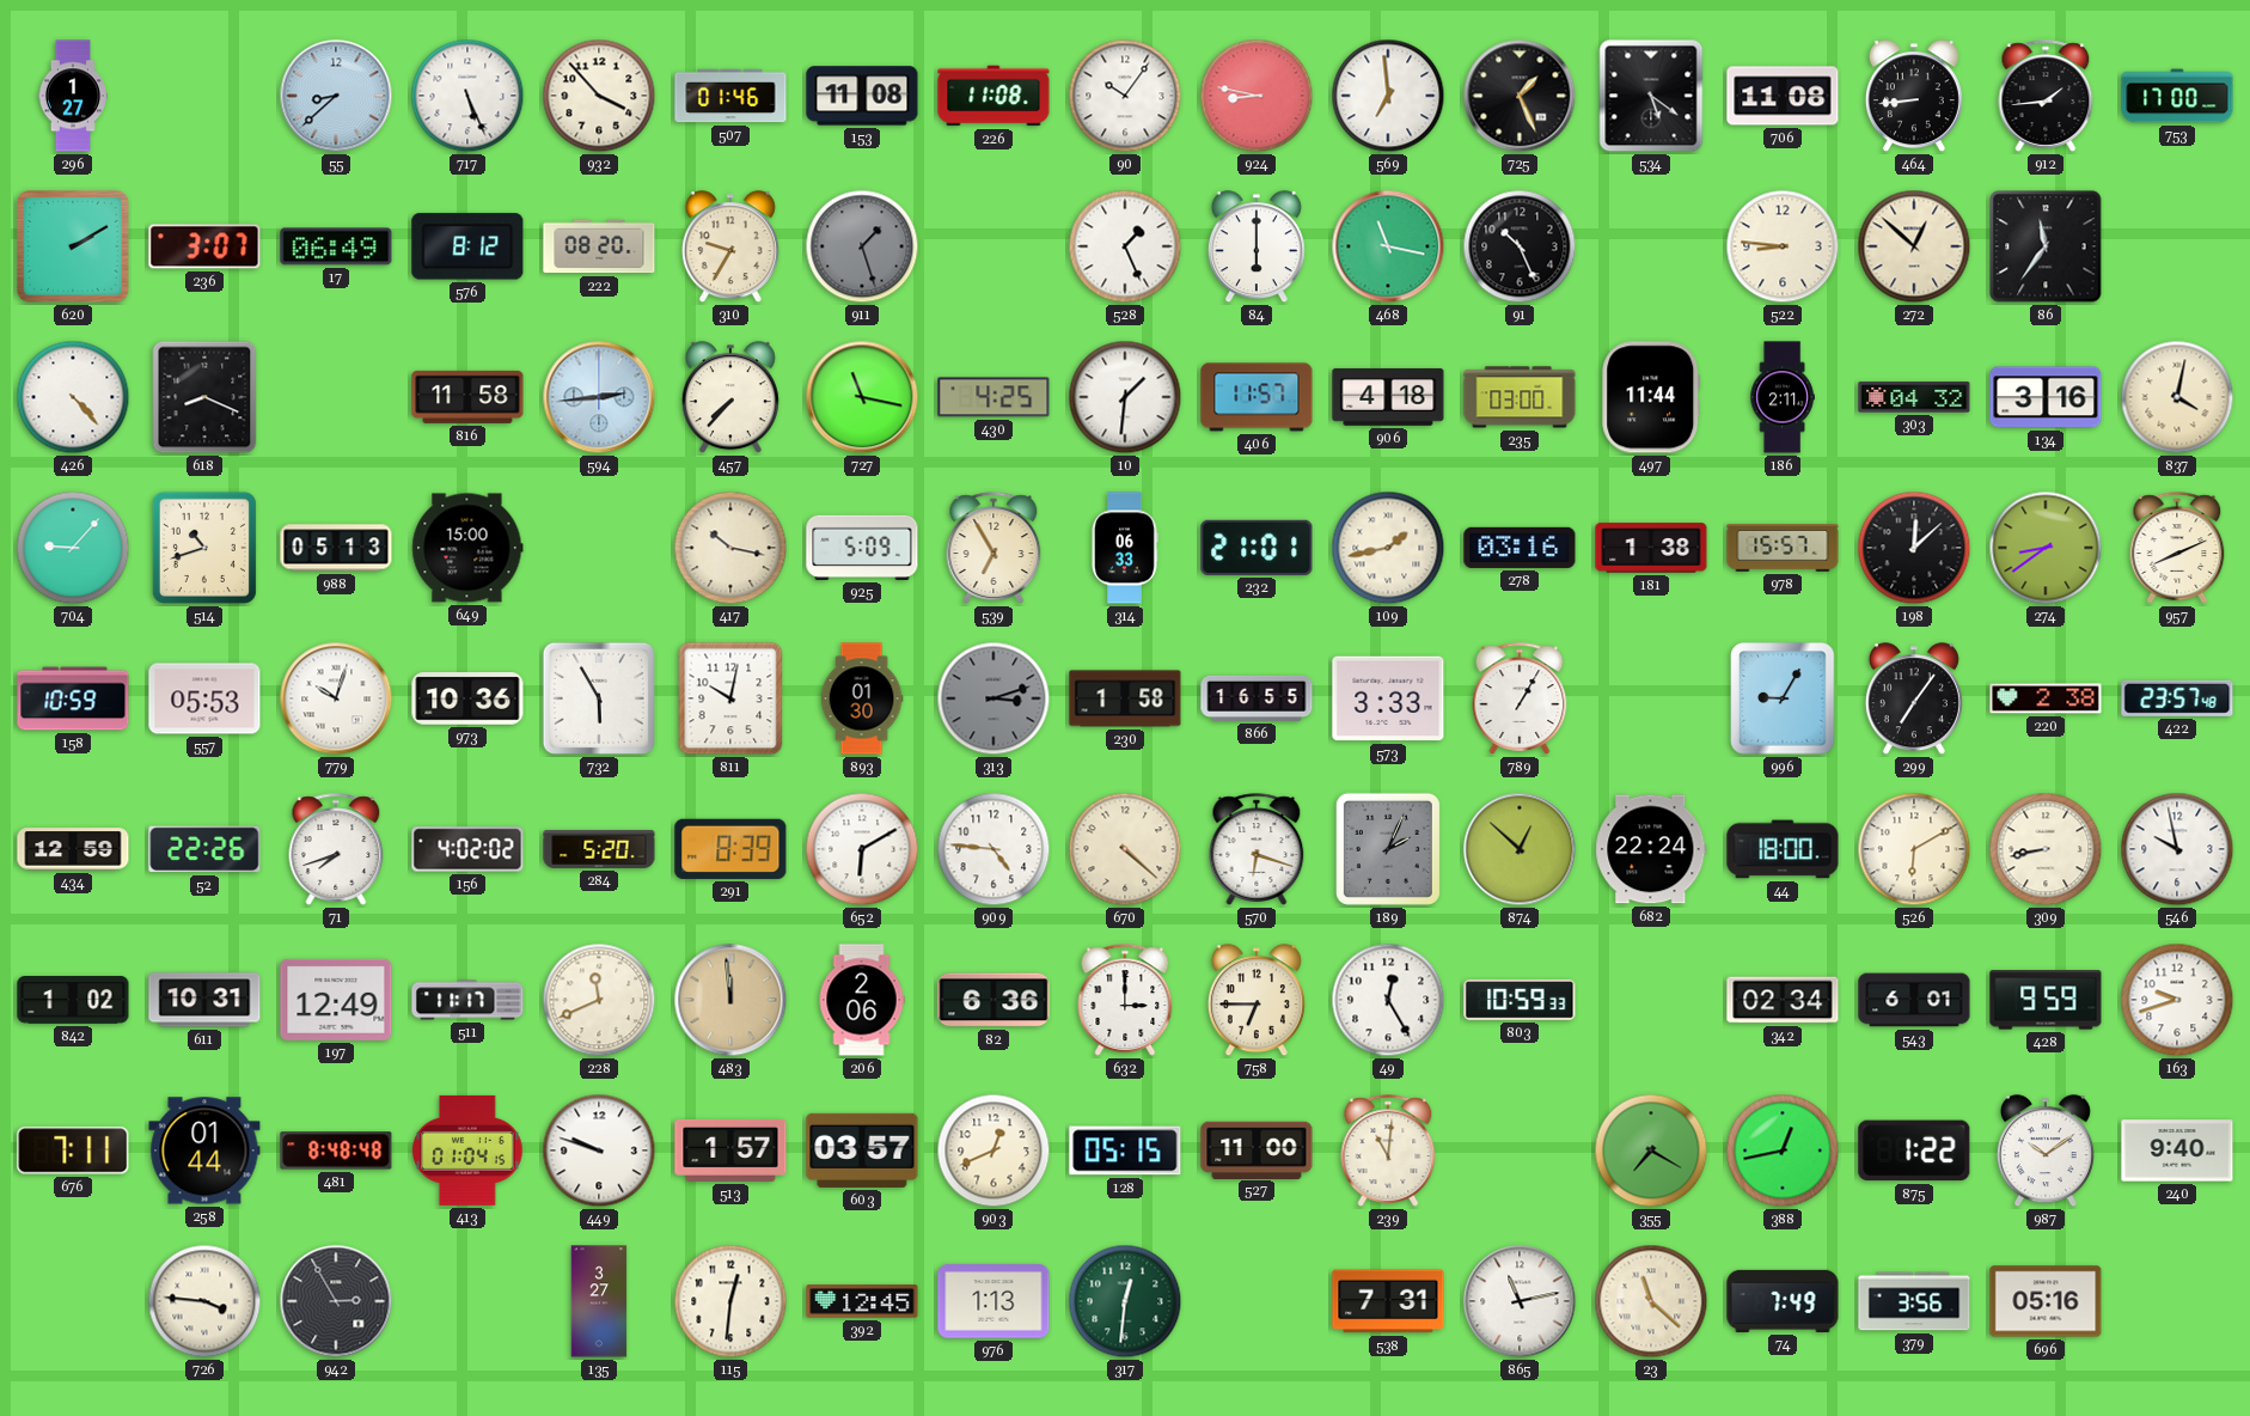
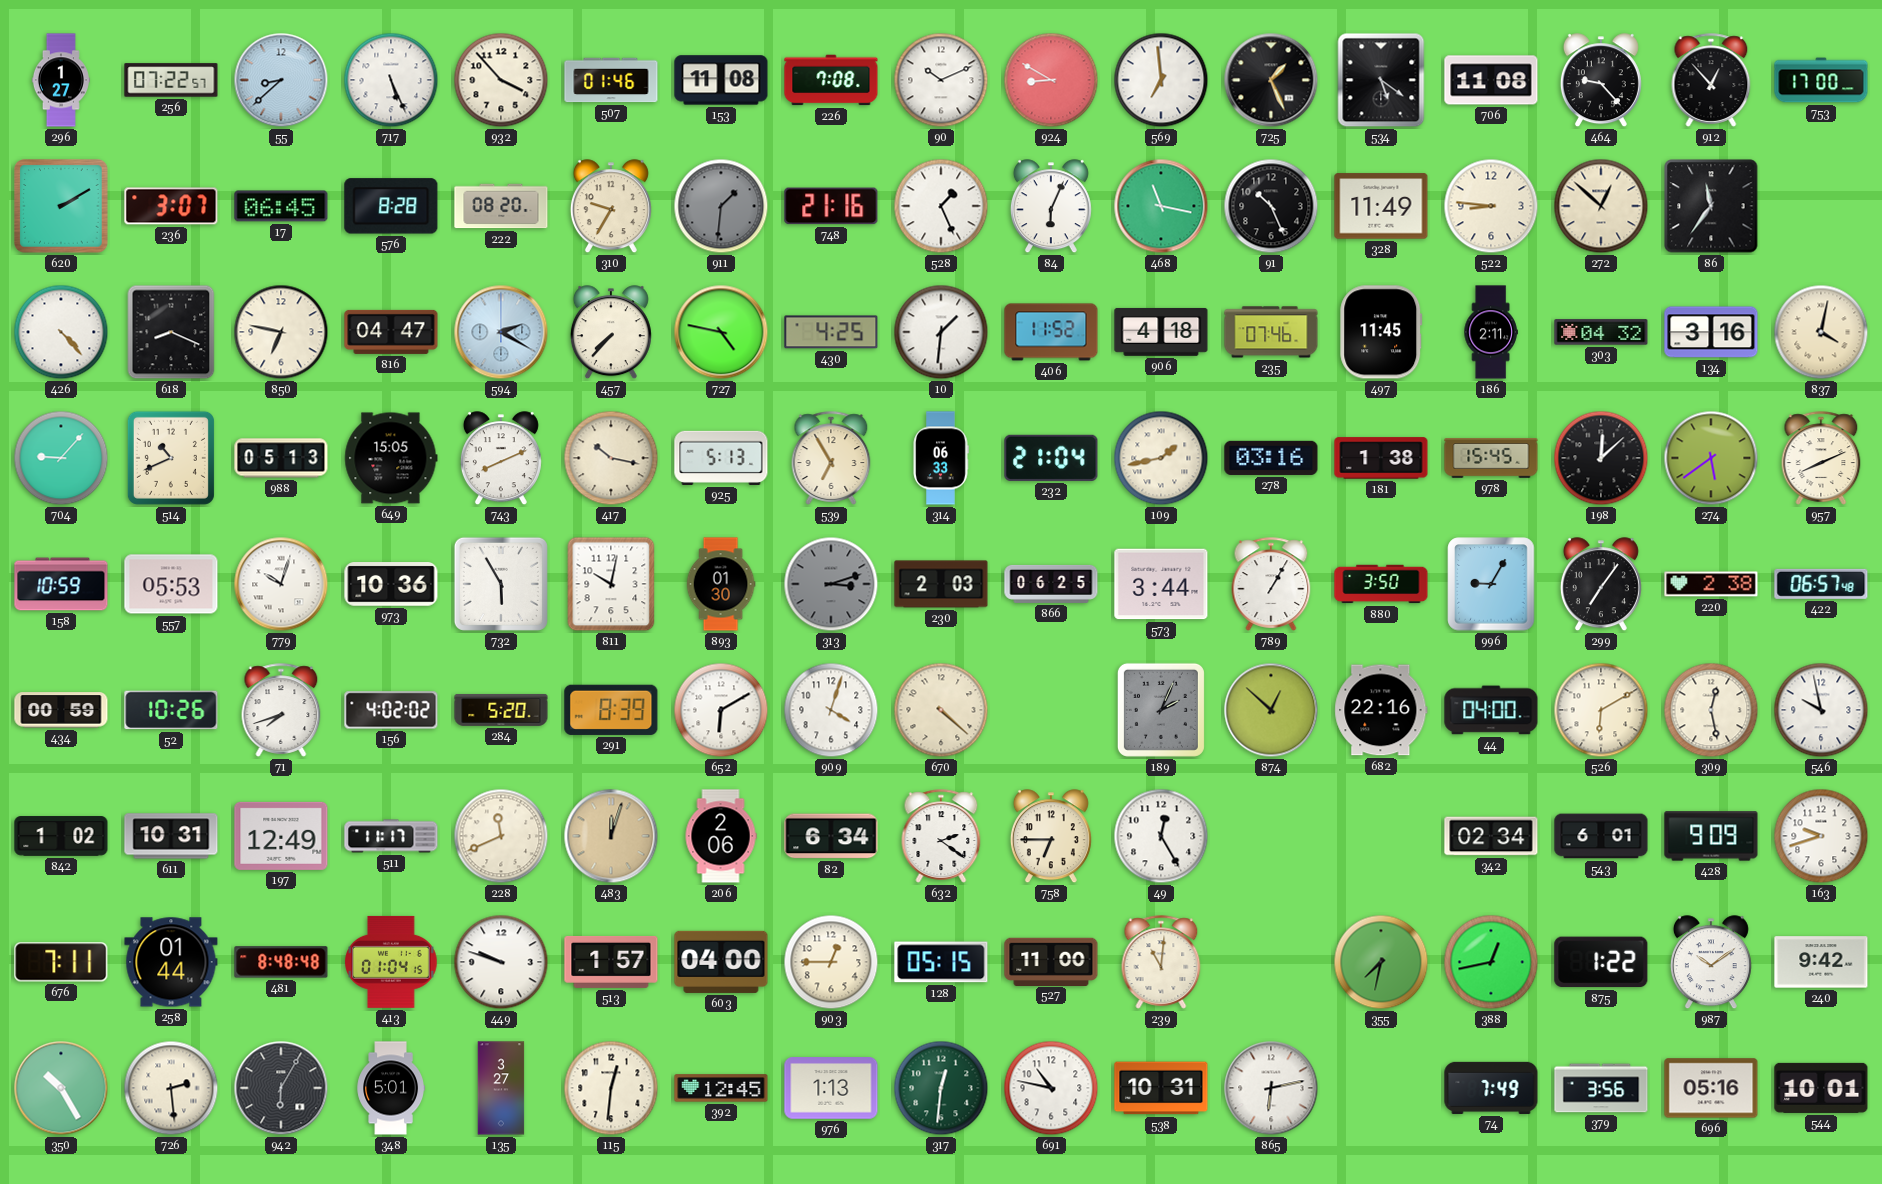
256: none -> 07:22
226: 11:08 -> 7:08
90: 10:06 -> 10:11
924: 8:47 -> 8:50
464: 8:44 -> 9:23
912: 1:44 -> 12:53
17: 06:49 -> 06:45
576: 8:12 -> 8:28
911: 1:27 -> 1:31
748: none -> 21:16
84: 6:00 -> 6:04
328: none -> 11:49
850: none -> 6:47
816: 11:58 -> 04:47
594: 2:44 -> 2:20
727: 11:17 -> 4:47
406: 11:57 -> 11:52
235: 03:00 -> 07:46
497: 11:44 -> 11:45
514: 10:42 -> 10:41
649: 15:00 -> 15:05
743: none -> 8:11
925: 5:09 -> 5:13
232: 21:01 -> 21:04
978: 15:57 -> 15:45
274: 8:39 -> 5:39
230: 1:58 -> 2:03
866: 16:55 -> 06:25
573: 3:33 -> 3:44
880: none -> 3:50
422: 23:57 -> 06:57
434: 12:59 -> 00:59
52: 22:26 -> 10:26
909: 4:46 -> 4:03
570: 6:18 -> none
682: 22:24 -> 22:16
44: 18:00 -> 04:00
309: 8:43 -> 12:28
483: 11:59 -> 12:03
82: 6:36 -> 6:34
632: 3:00 -> 2:21
803: 10:59 -> none
428: 9:59 -> 9:09
603: 03:57 -> 04:00
903: 12:41 -> 12:45
355: 7:20 -> 7:32
240: 9:40 -> 9:42
350: none -> 10:25
726: 3:46 -> 2:29
942: 2:55 -> 6:05
348: none -> 5:01
691: none -> 10:47
538: 7:31 -> 10:31
865: 11:13 -> 6:13
23: 11:22 -> none
544: none -> 10:01
